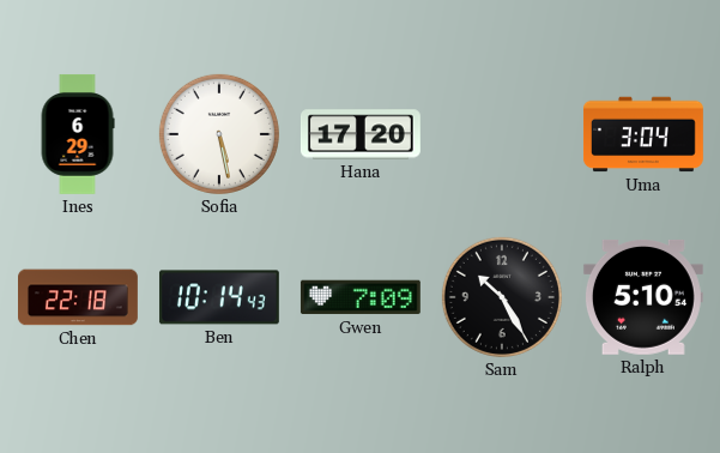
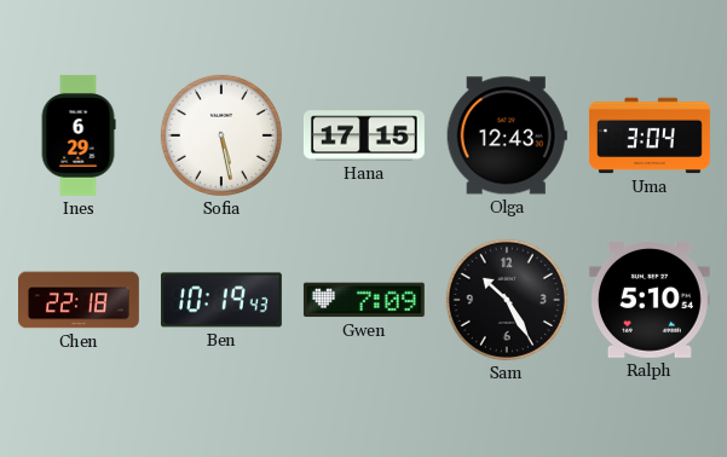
Hana: 17:20 -> 17:15
Olga: none -> 12:43
Ben: 10:14 -> 10:19
